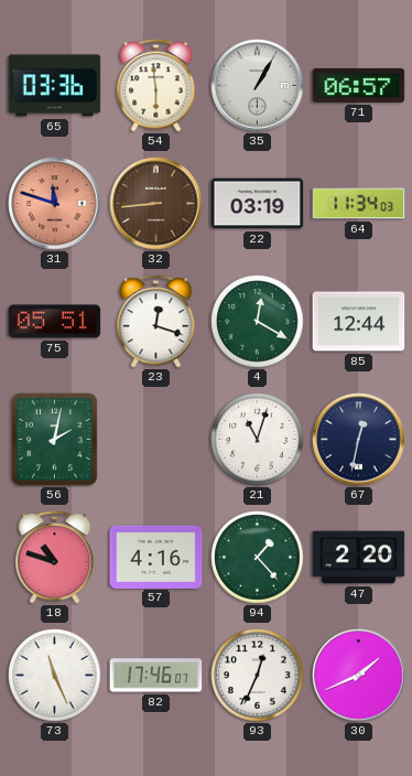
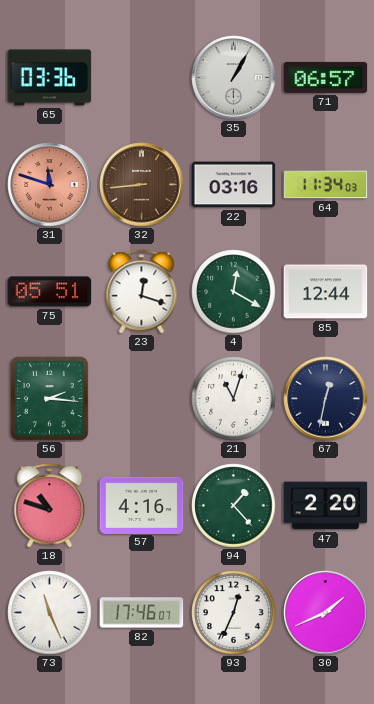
54: 5:59 -> none
22: 03:19 -> 03:16
56: 2:02 -> 2:16
